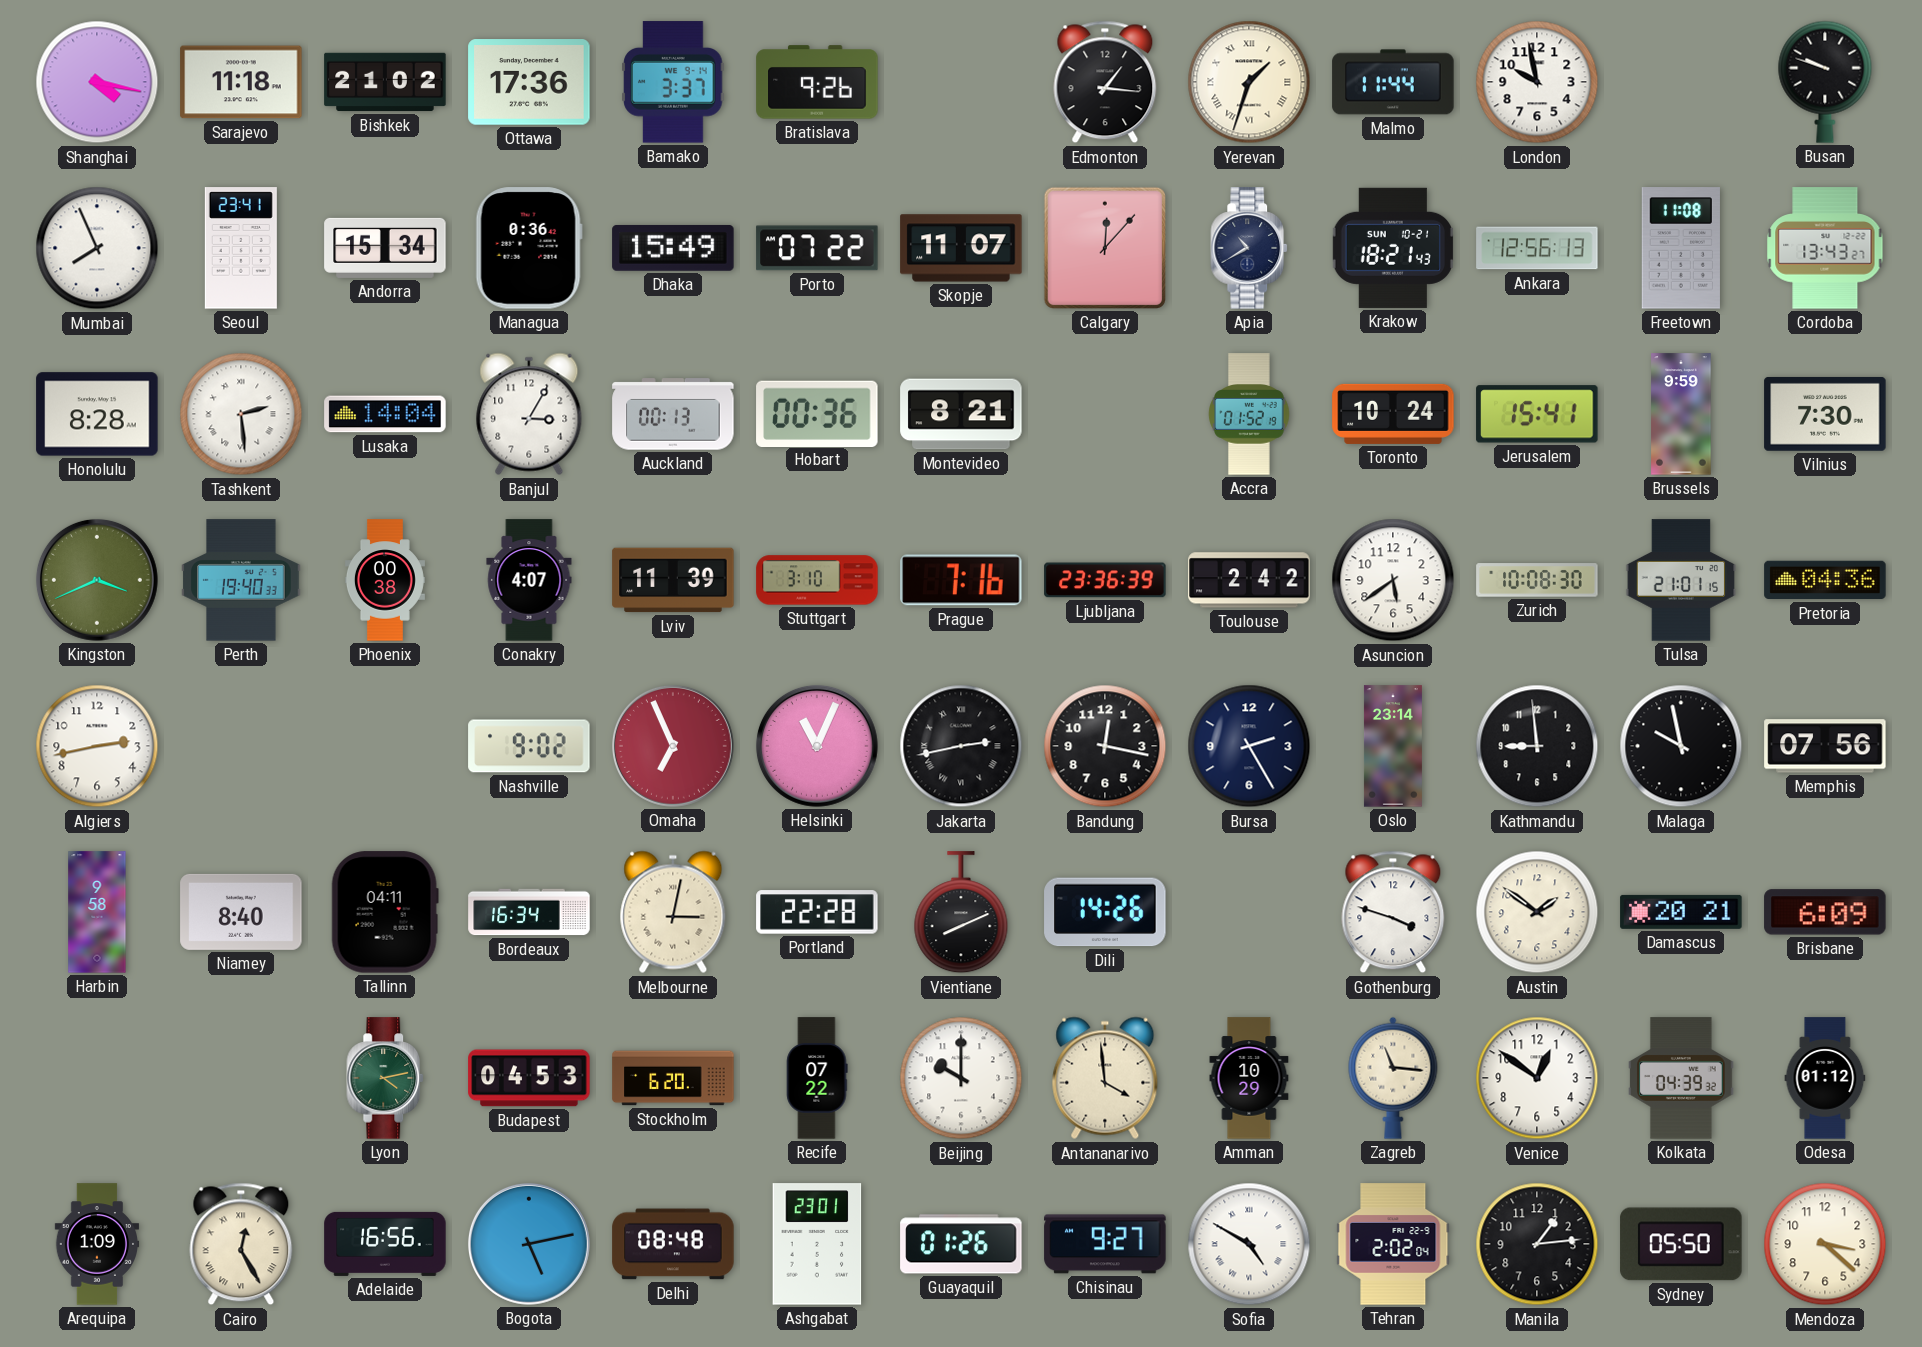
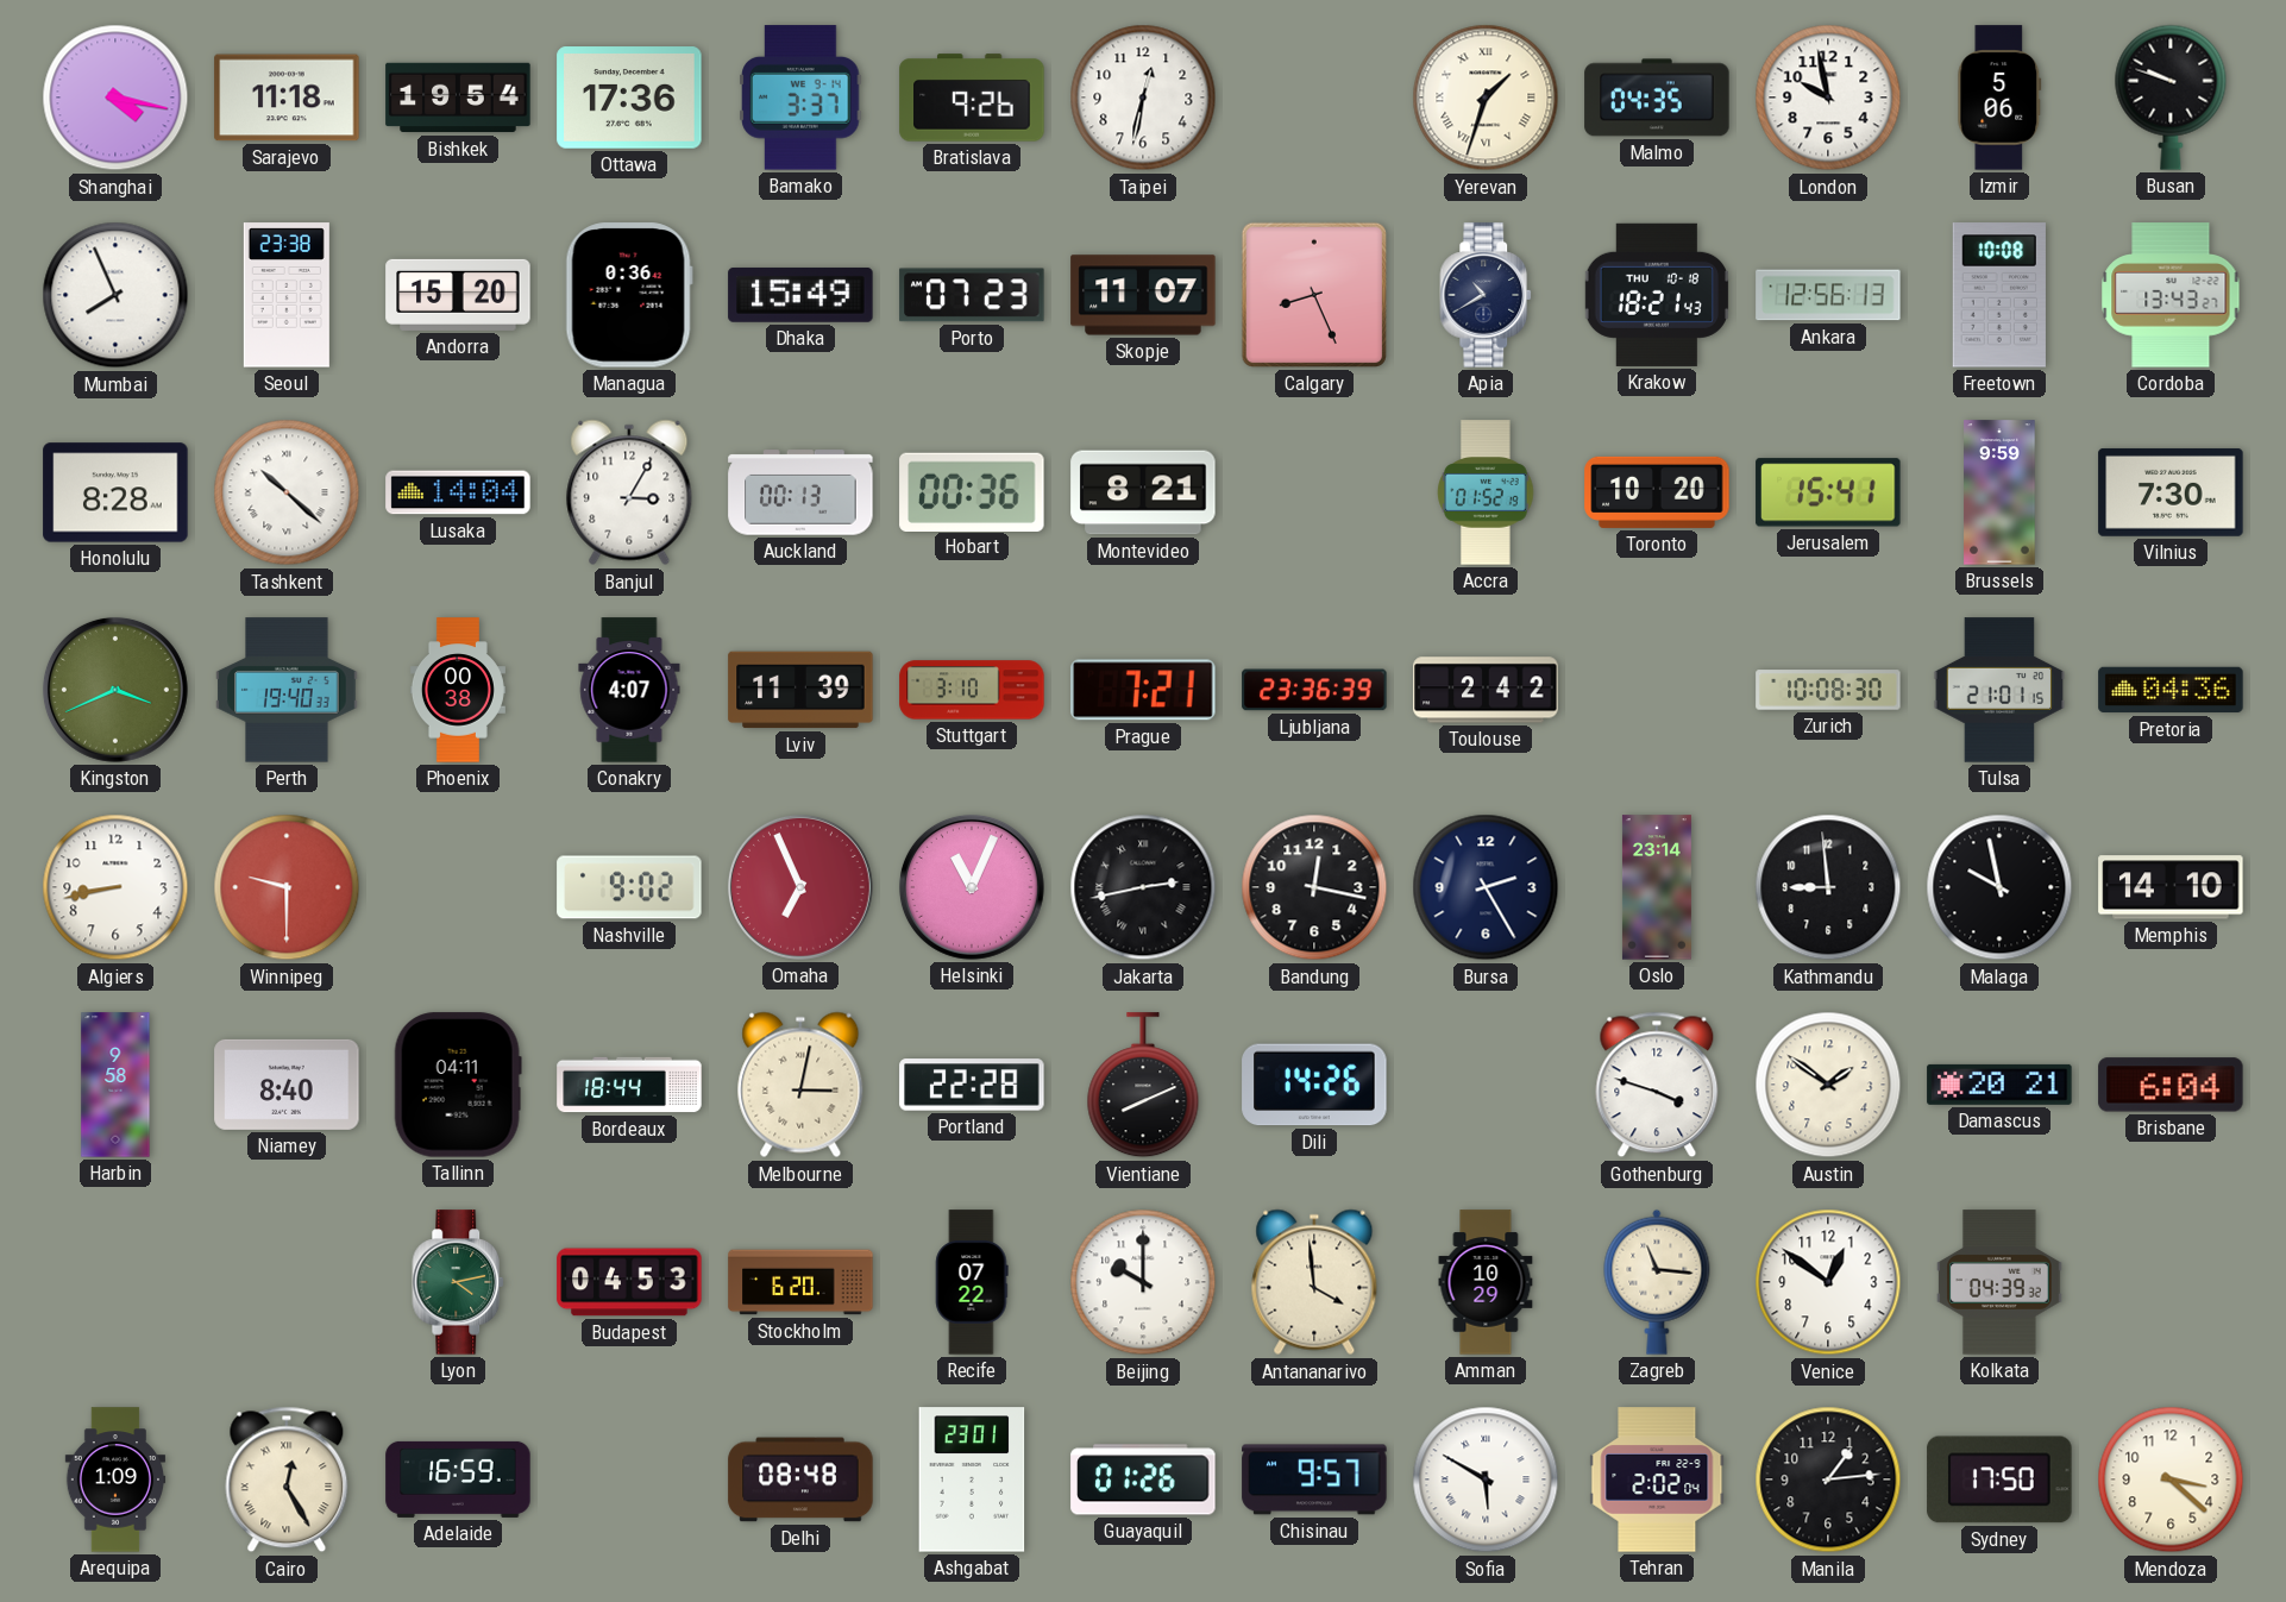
Bishkek: 21:02 -> 19:54
Taipei: none -> 12:32
Edmonton: 1:16 -> none
Malmo: 11:44 -> 04:35
Izmir: none -> 5:06
Seoul: 23:41 -> 23:38
Andorra: 15:34 -> 15:20
Porto: 07:22 -> 07:23
Calgary: 12:07 -> 8:26
Krakow date: SUN 10-21 -> THU 10-18
Freetown: 11:08 -> 10:08
Tashkent: 2:29 -> 10:22
Toronto: 10:24 -> 10:20
Prague: 7:16 -> 7:21
Asuncion: 5:39 -> none
Algiers: 2:43 -> 8:43
Winnipeg: none -> 9:30
Memphis: 07:56 -> 14:10
Bordeaux: 16:34 -> 18:44
Brisbane: 6:09 -> 6:04
Odesa: 01:12 -> none
Adelaide: 16:56 -> 16:59
Bogota: 5:13 -> none
Chisinau: 9:27 -> 9:57
Sofia: 4:50 -> 5:50
Sydney: 05:50 -> 17:50
